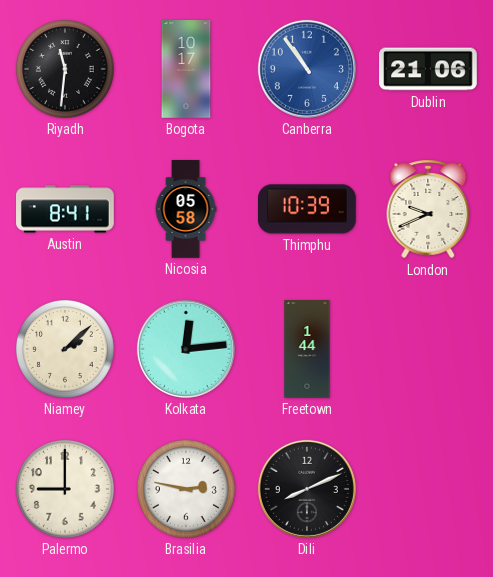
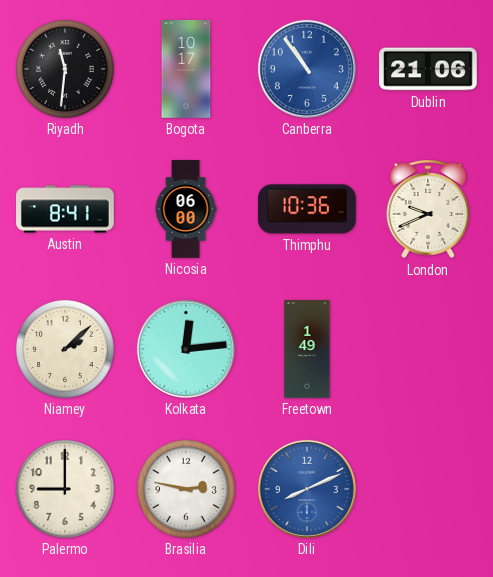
Nicosia: 05:58 -> 06:00
Thimphu: 10:39 -> 10:36
Freetown: 1:44 -> 1:49
Dili dial: black -> blue
